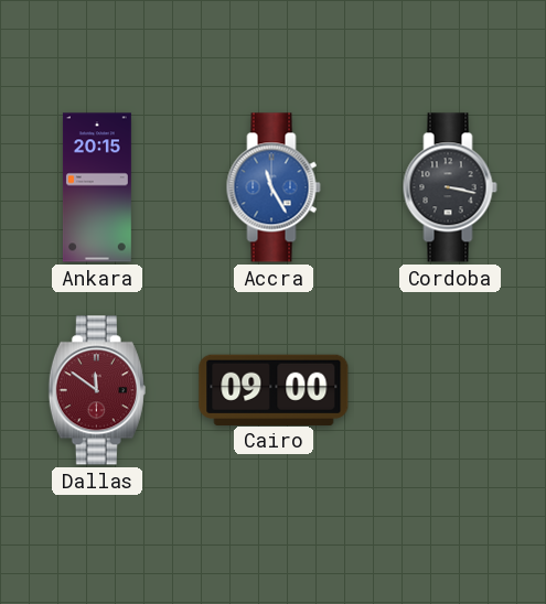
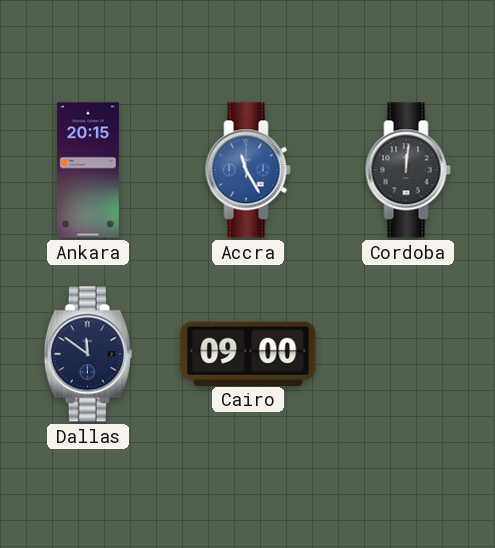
Cordoba: 3:17 -> 12:01
Dallas dial: burgundy -> navy
